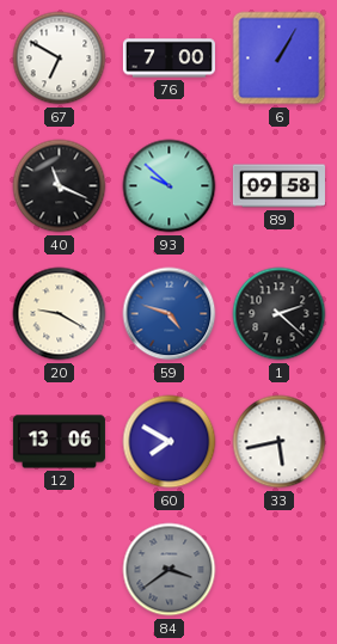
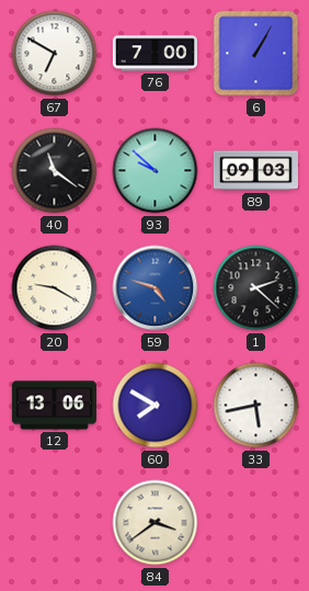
40: 11:19 -> 11:21
89: 09:58 -> 09:03
84 dial: grey -> cream
